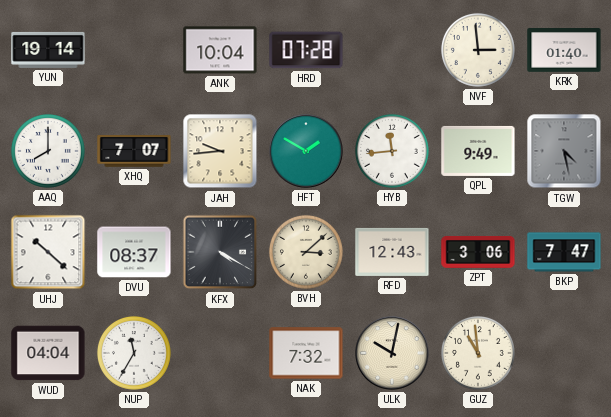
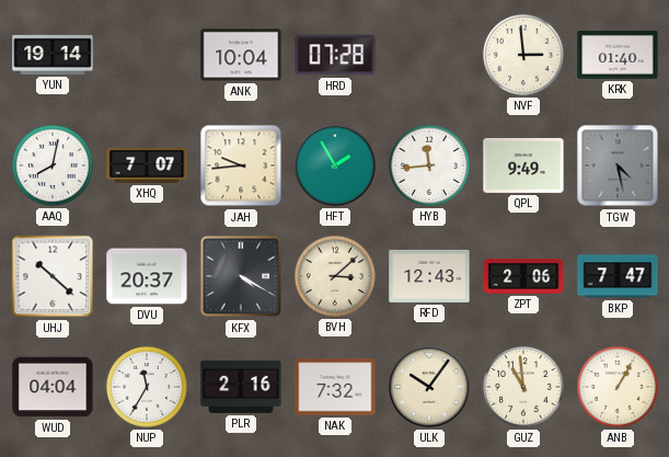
AAQ: 8:00 -> 8:02
HFT: 1:50 -> 1:55
DVU: 08:37 -> 20:37
ZPT: 3:06 -> 2:06
PLR: none -> 2:16
ULK: 10:02 -> 10:06
ANB: none -> 1:05
